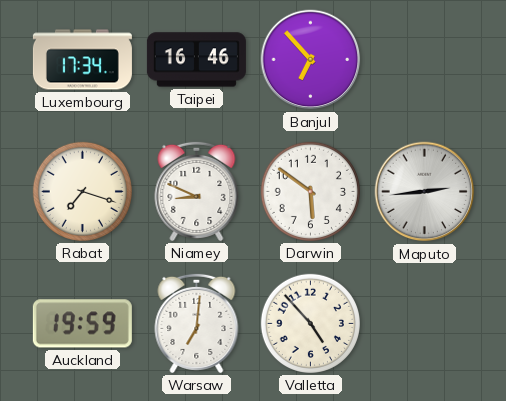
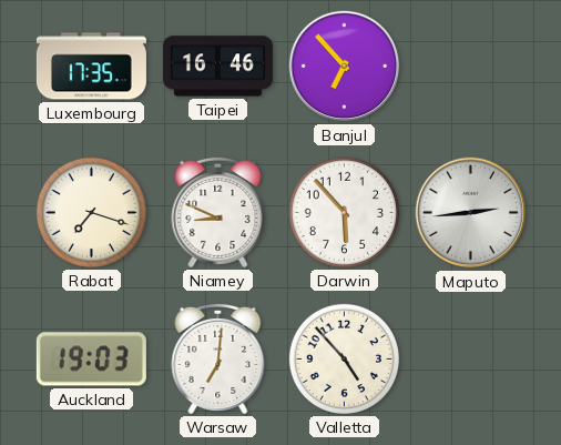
Luxembourg: 17:34 -> 17:35
Darwin: 5:51 -> 5:53
Auckland: 19:59 -> 19:03
